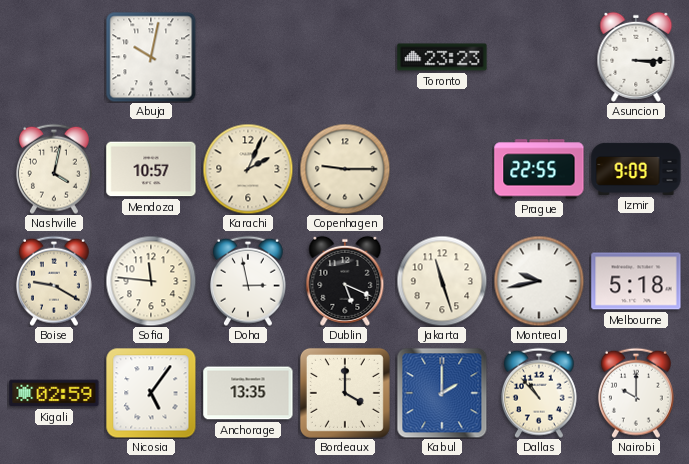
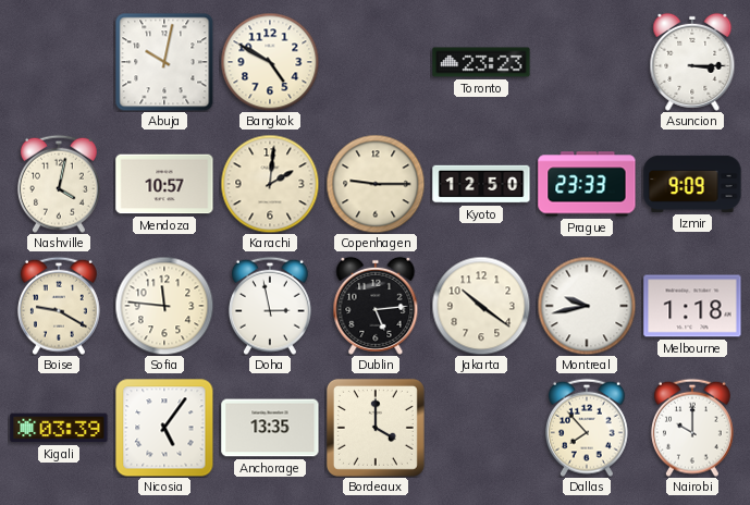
Bangkok: none -> 4:50
Karachi: 2:04 -> 2:01
Kyoto: none -> 12:50
Prague: 22:55 -> 23:33
Dublin: 5:19 -> 5:14
Jakarta: 11:27 -> 10:21
Melbourne: 5:18 -> 1:18
Kigali: 02:59 -> 03:39
Kabul: 2:00 -> none
Dallas: 10:53 -> 7:53
